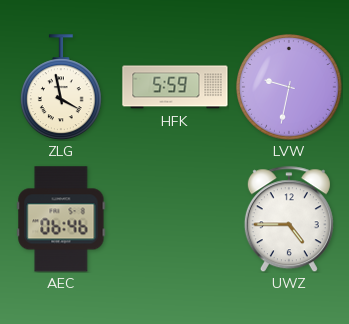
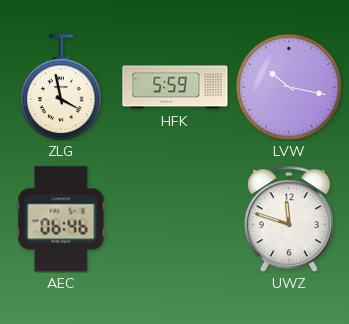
LVW: 9:32 -> 10:17
UWZ: 4:45 -> 11:48
